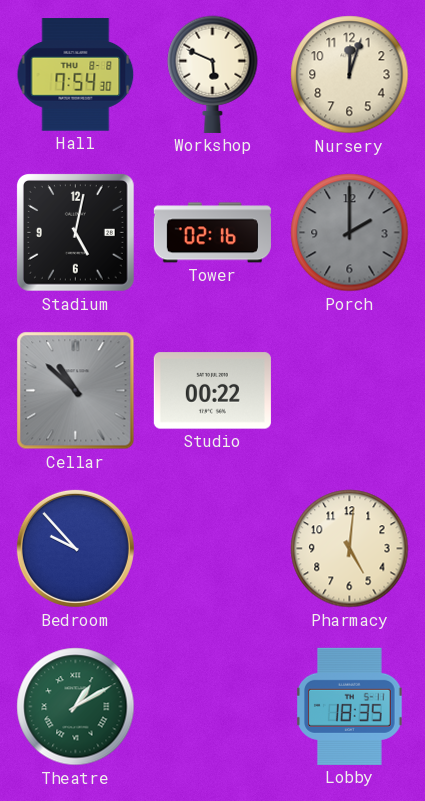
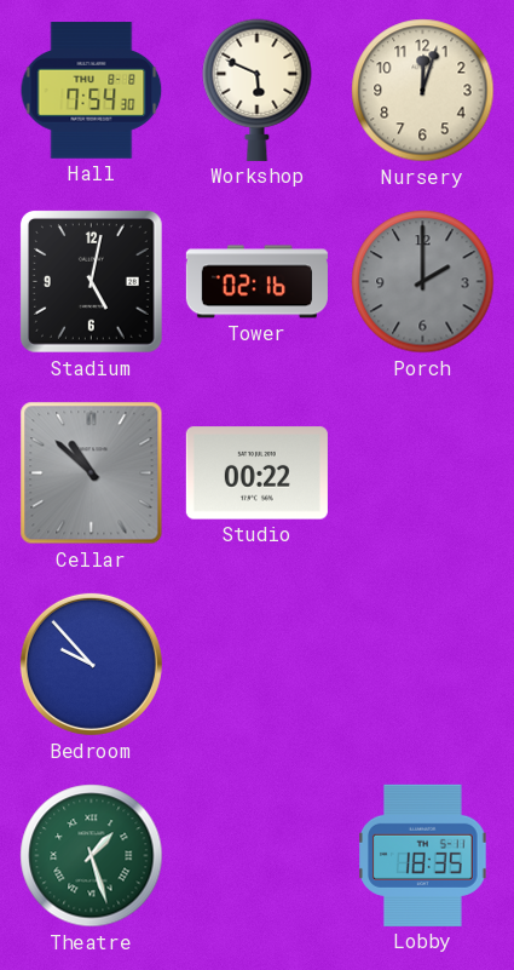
Pharmacy: 5:01 -> none
Theatre: 1:10 -> 1:27
